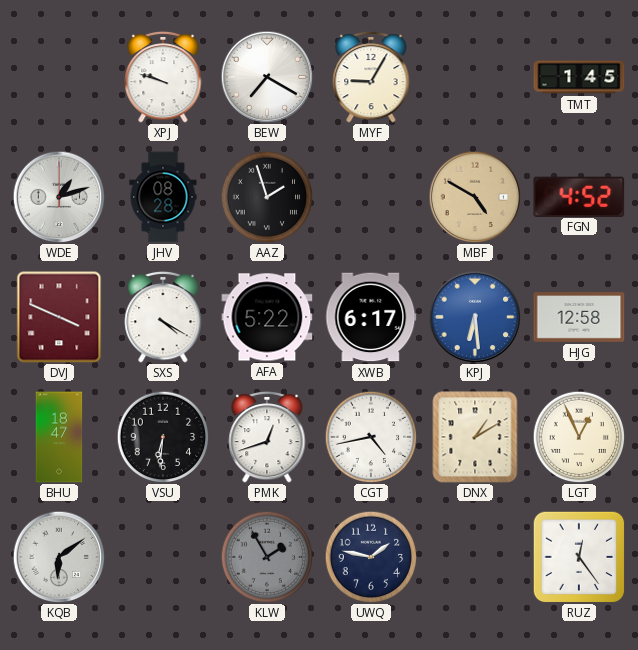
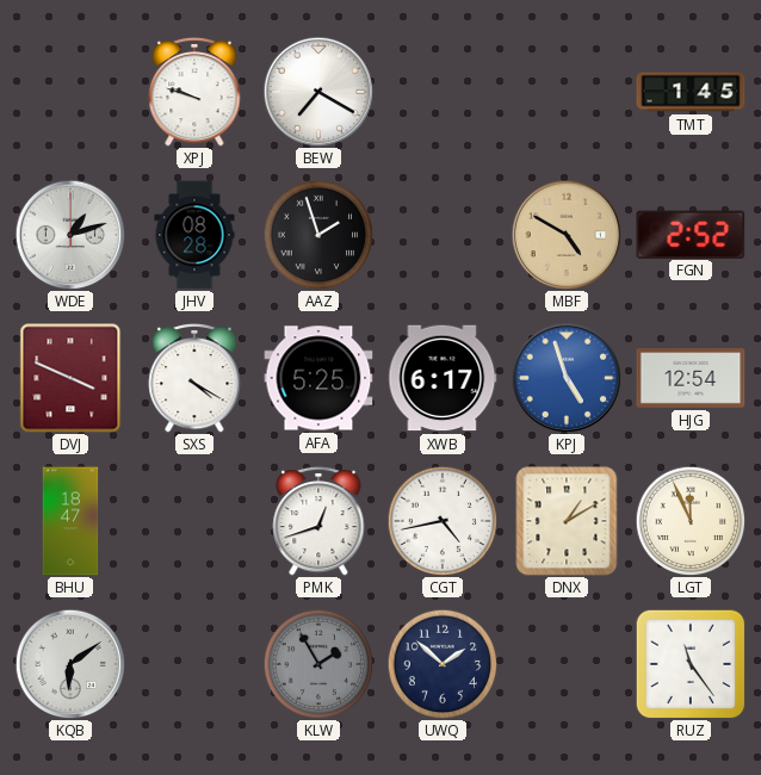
MYF: 9:05 -> none
FGN: 4:52 -> 2:52
AFA: 5:22 -> 5:25
KPJ: 6:29 -> 4:57
HJG: 12:58 -> 12:54
VSU: 6:31 -> none
LGT: 12:56 -> 11:56
UWQ: 1:47 -> 1:52
RUZ: 12:24 -> 11:24
